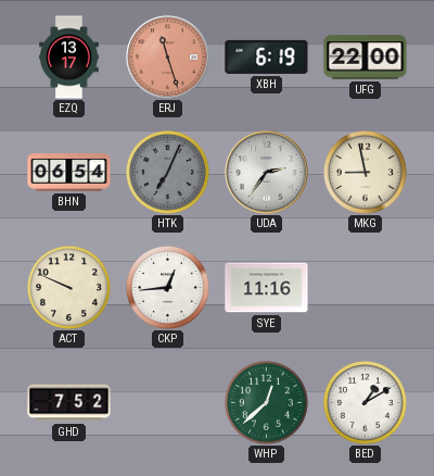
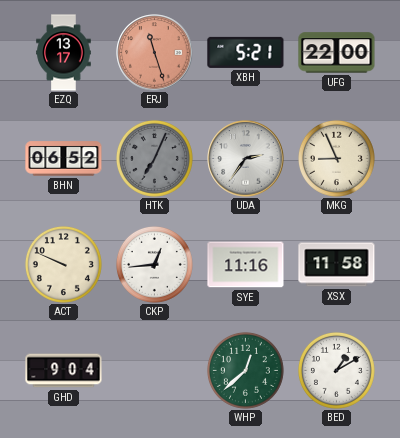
XBH: 6:19 -> 5:21
BHN: 06:54 -> 06:52
MKG: 8:58 -> 8:56
XSX: none -> 11:58
GHD: 7:52 -> 9:04
